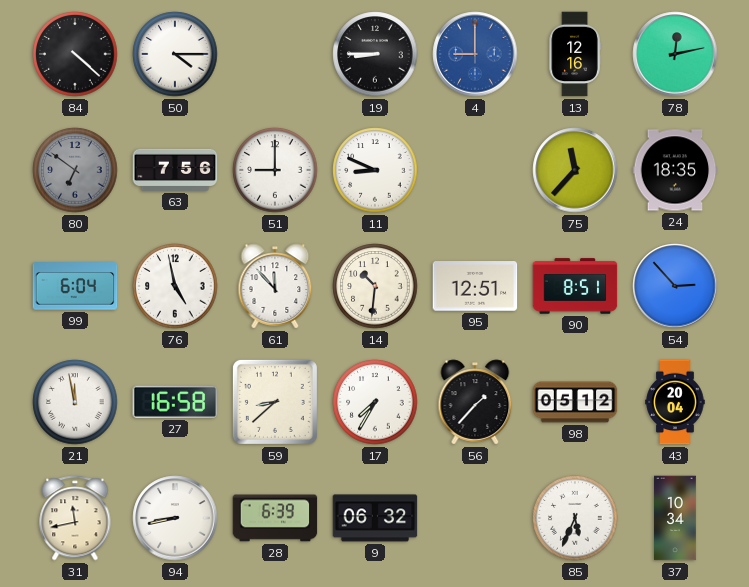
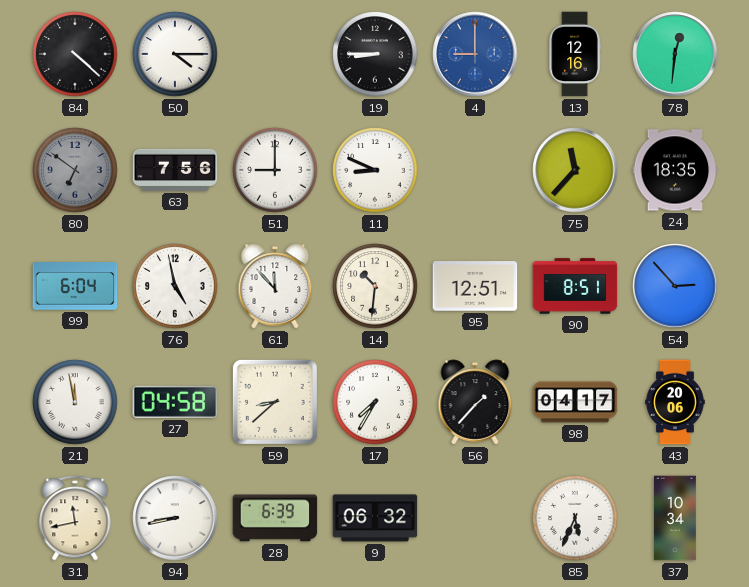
78: 12:13 -> 12:31
27: 16:58 -> 04:58
98: 05:12 -> 04:17
43: 20:04 -> 20:06
